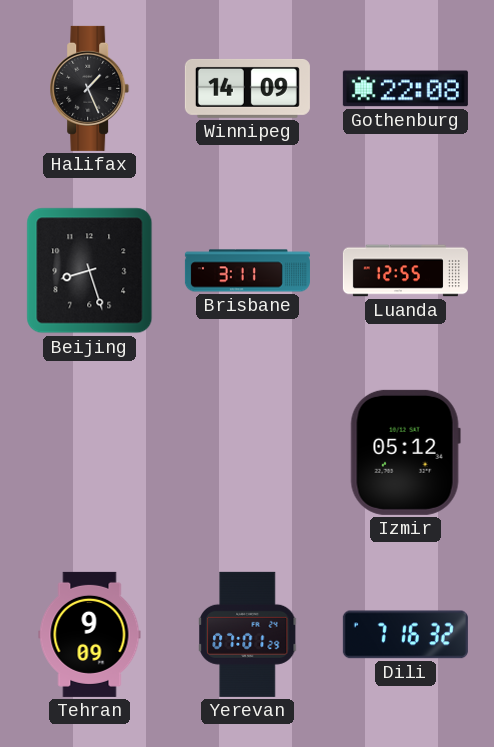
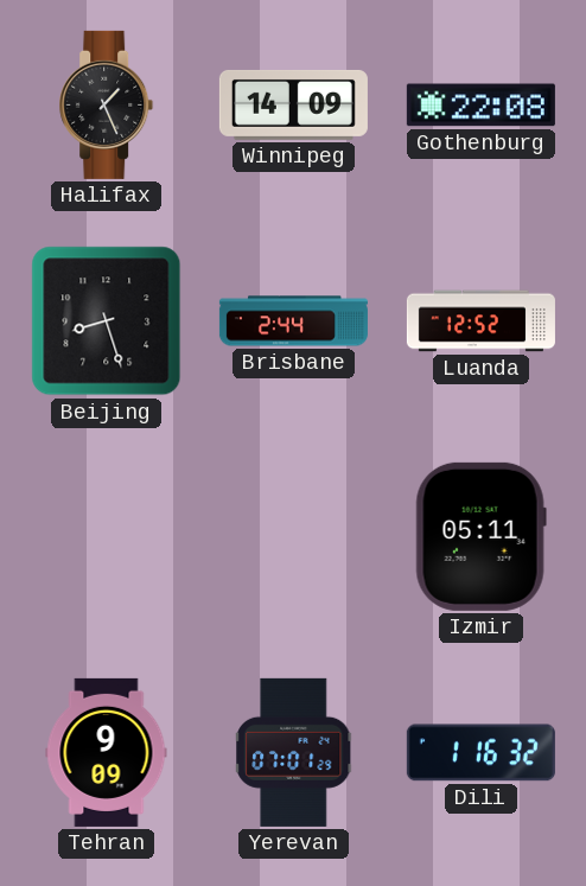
Brisbane: 3:11 -> 2:44
Luanda: 12:55 -> 12:52
Izmir: 05:12 -> 05:11
Dili: 7:16 -> 1:16
